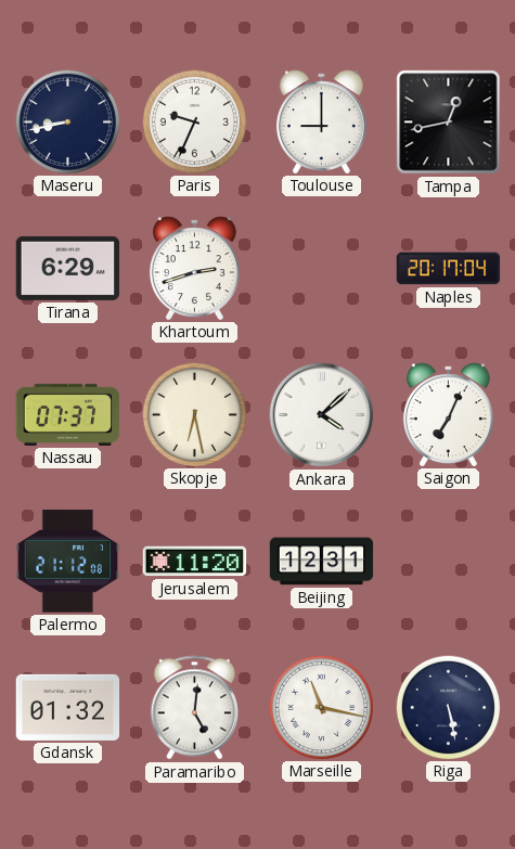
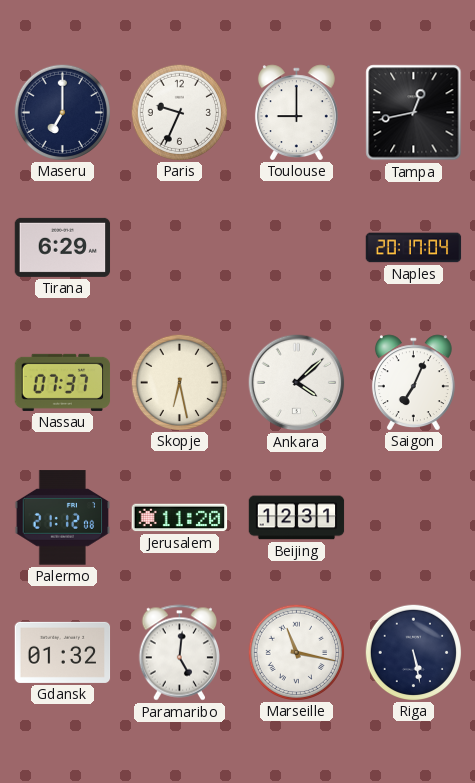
Maseru: 8:43 -> 7:00
Khartoum: 2:42 -> none
